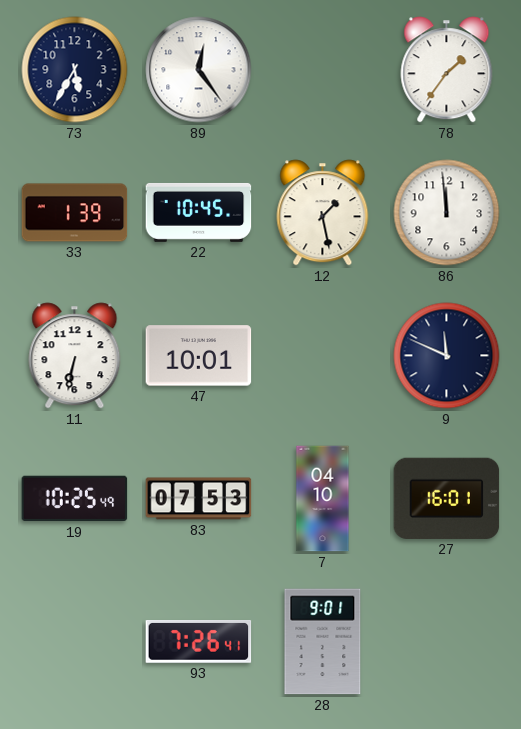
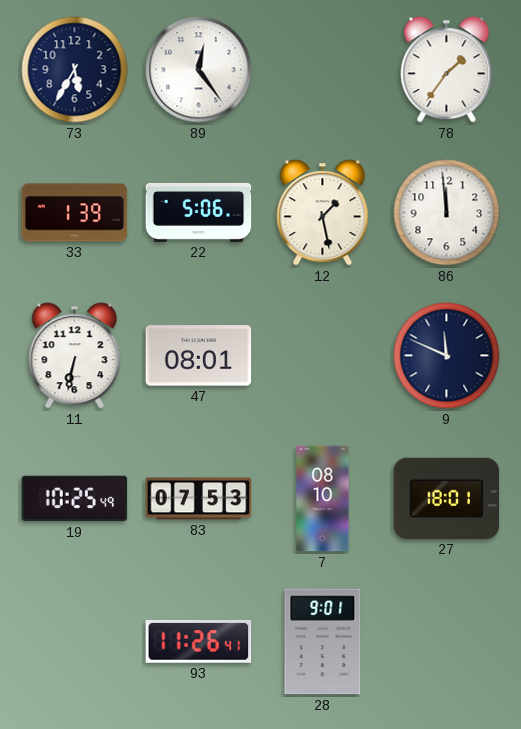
22: 10:45 -> 5:06
47: 10:01 -> 08:01
7: 04:10 -> 08:10
27: 16:01 -> 18:01
93: 7:26 -> 11:26
